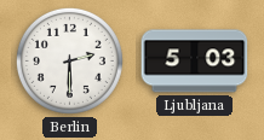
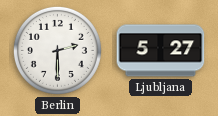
Ljubljana: 5:03 -> 5:27
